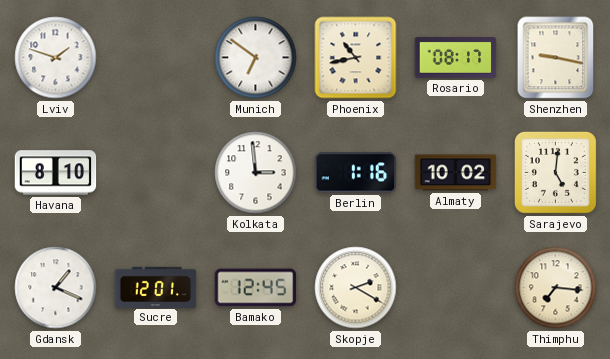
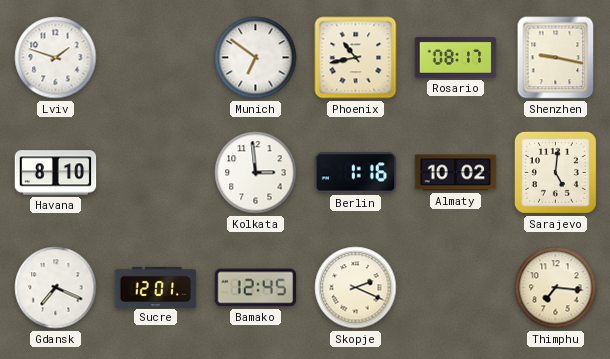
Gdansk: 1:19 -> 7:19
Skopje: 2:20 -> 2:19
